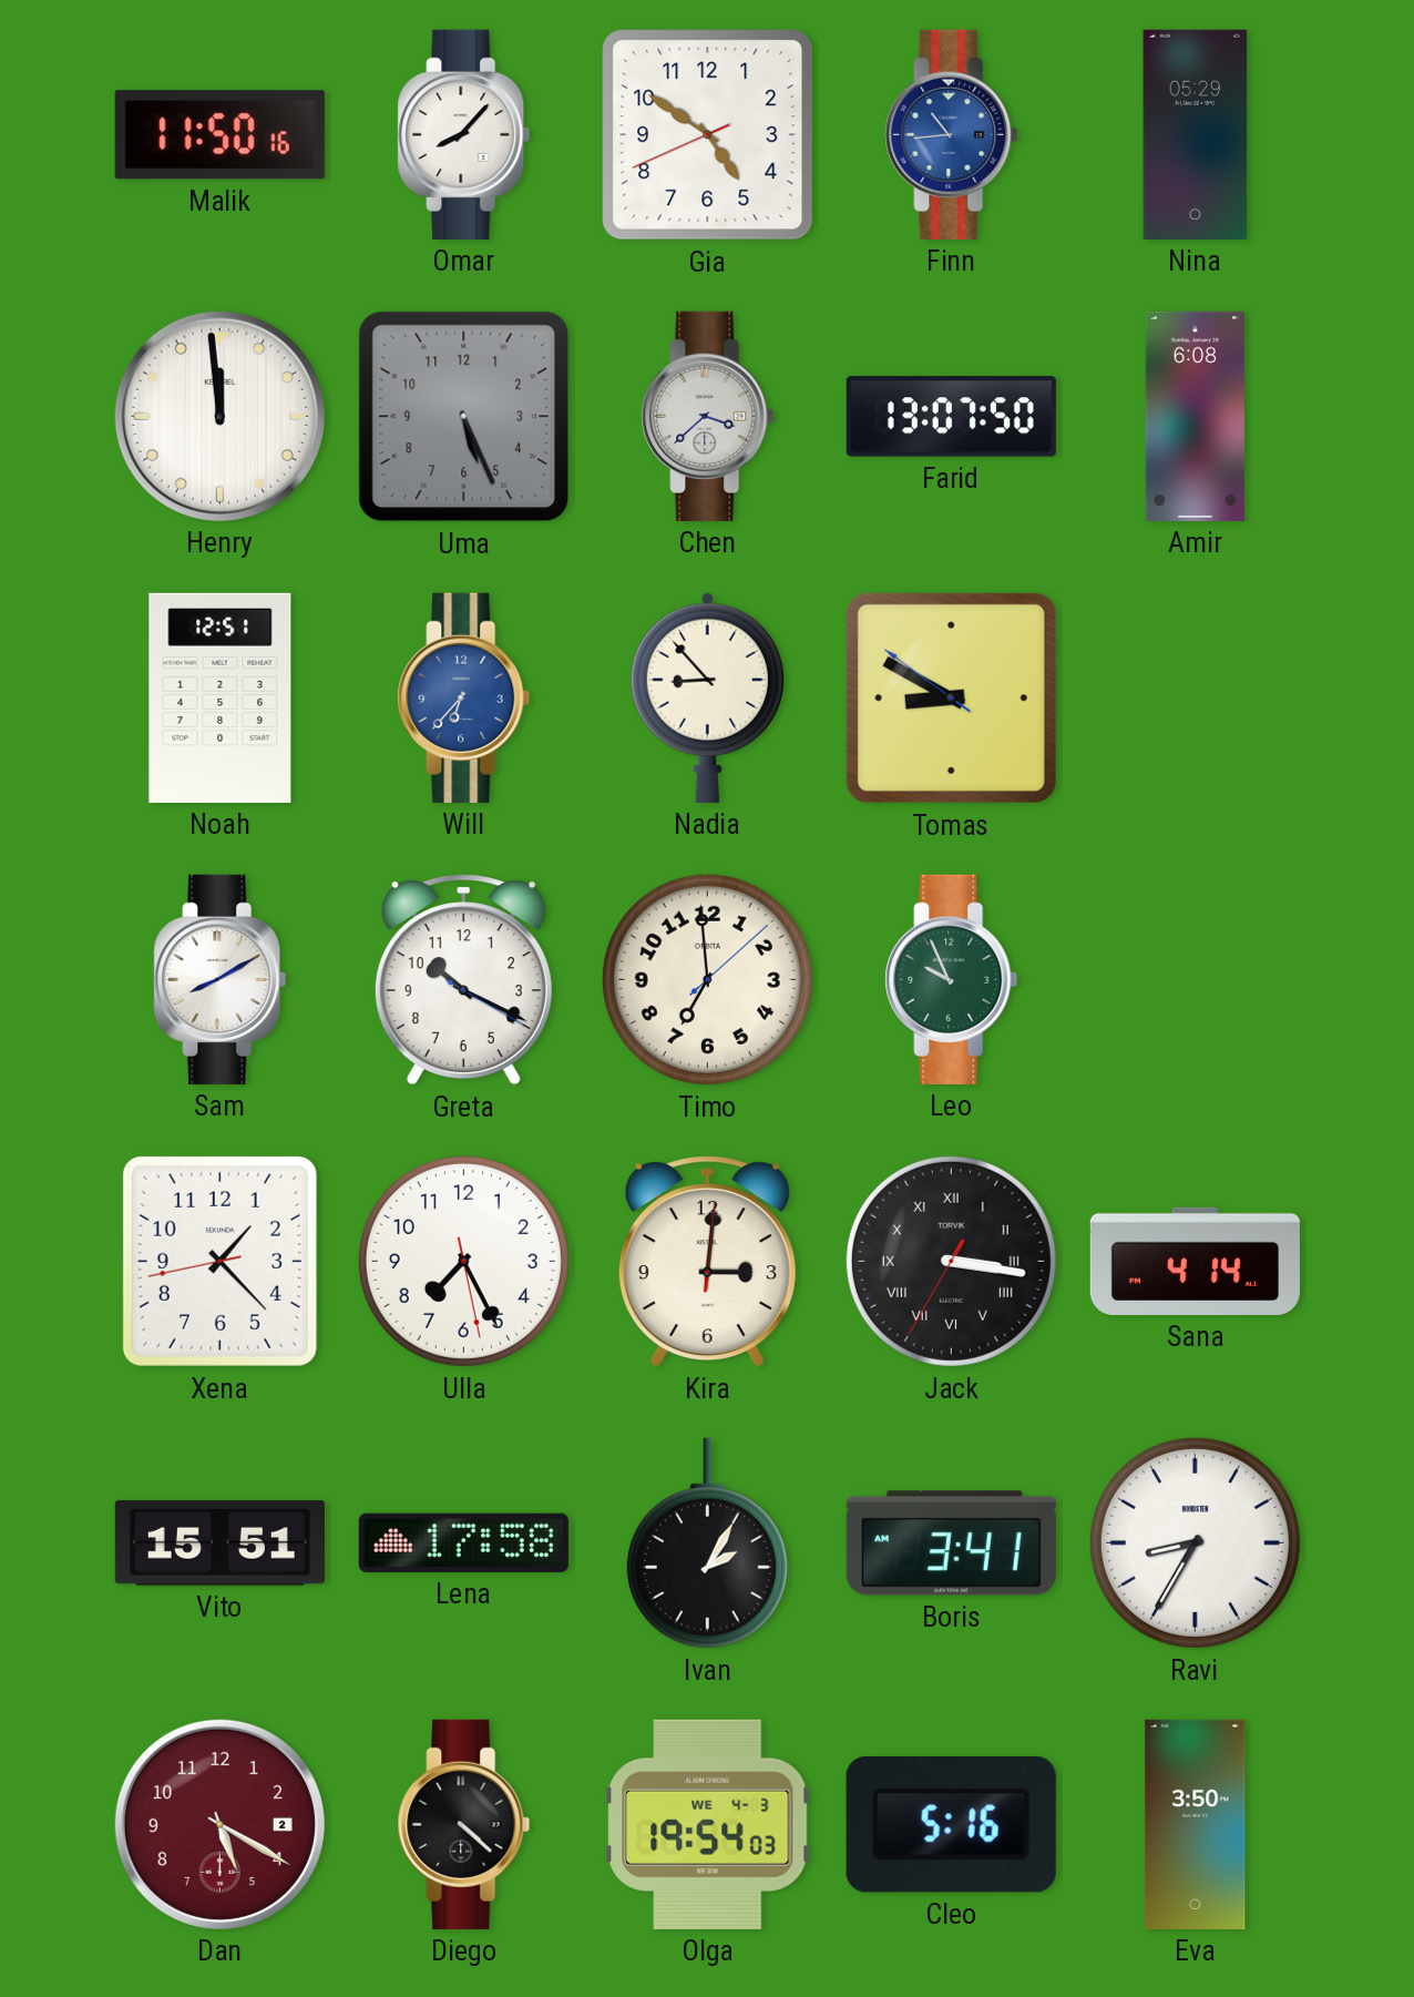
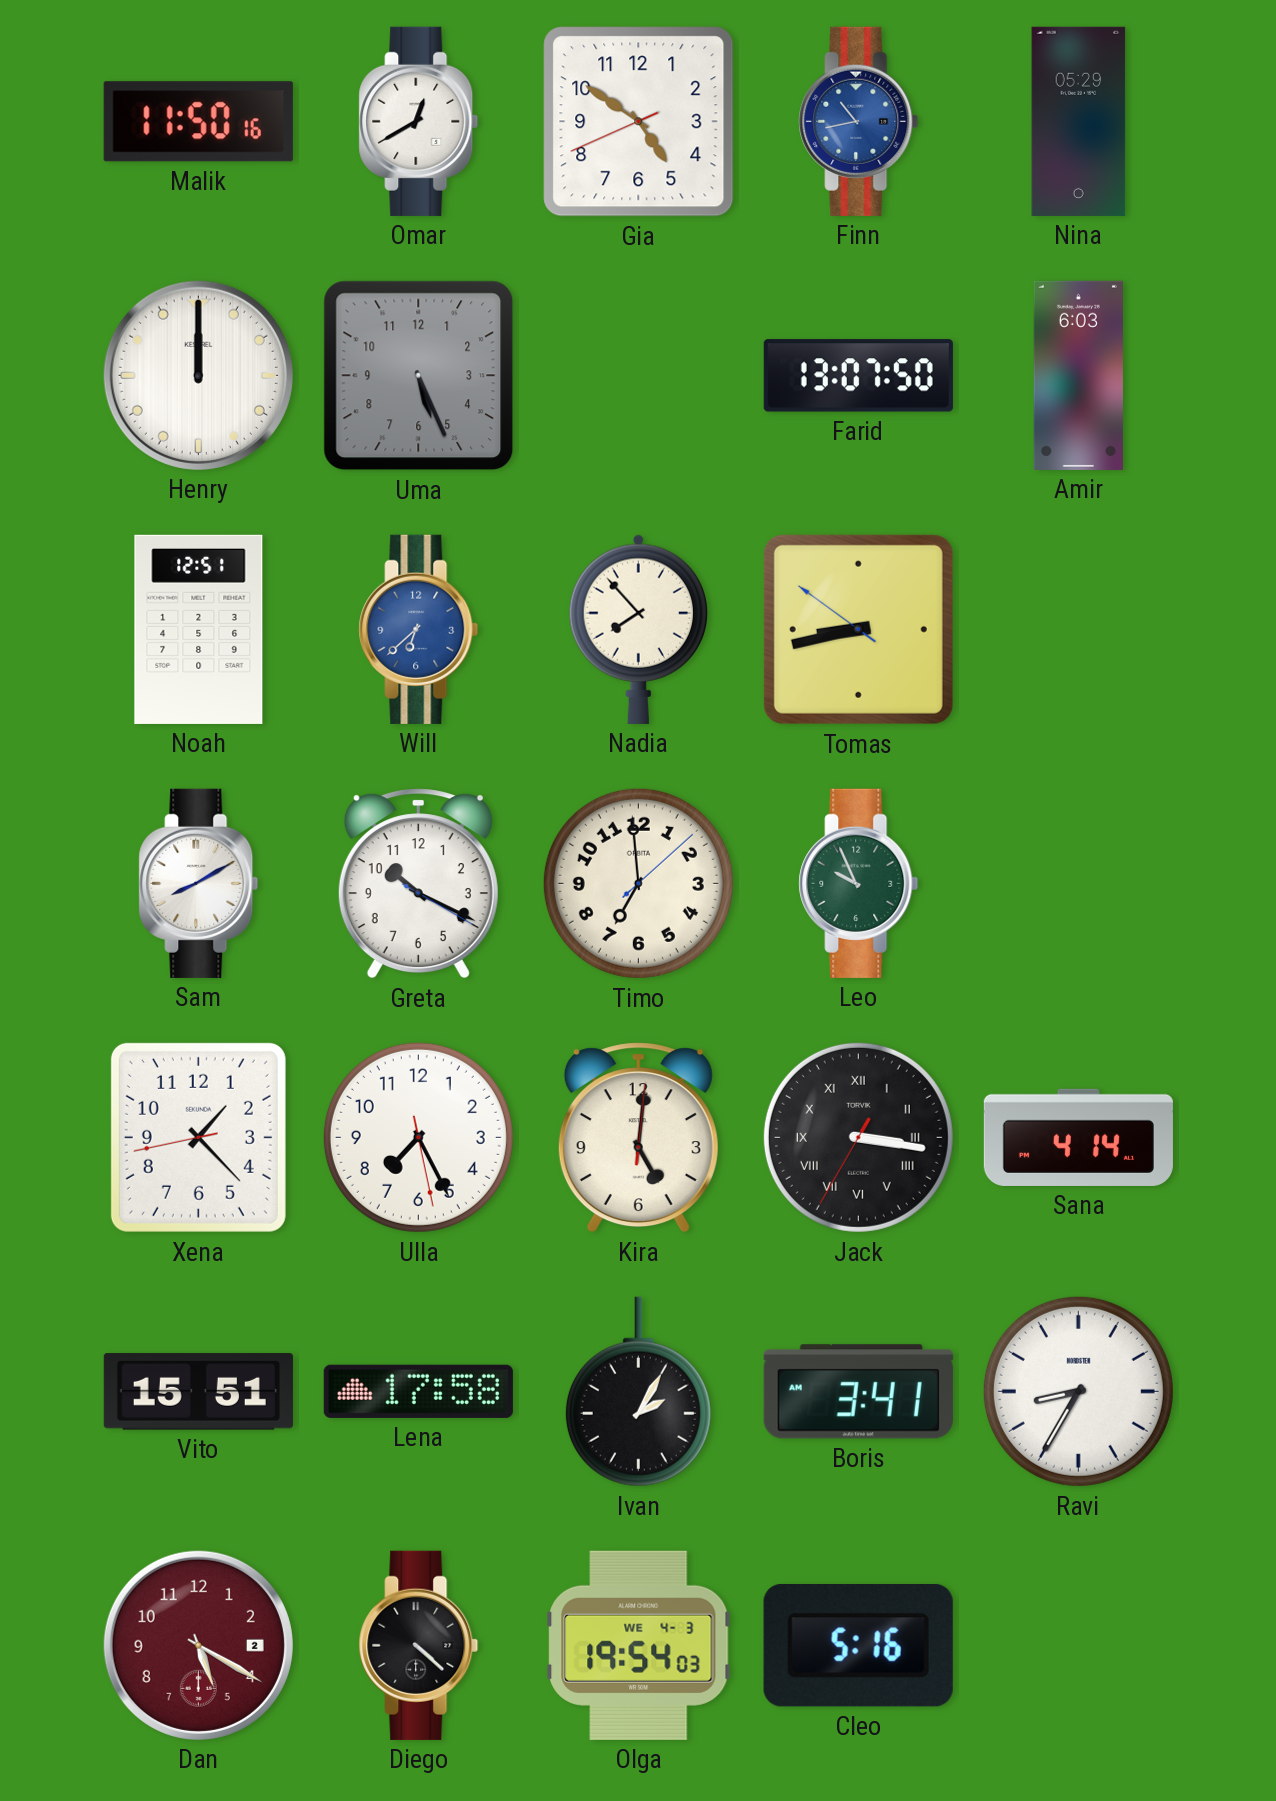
Omar: 8:07 -> 12:40
Finn: 10:44 -> 10:43
Henry: 11:59 -> 12:00
Chen: 3:38 -> none
Amir: 6:08 -> 6:03
Will: 6:37 -> 6:38
Nadia: 8:53 -> 7:53
Tomas: 8:49 -> 8:42
Kira: 3:01 -> 5:01
Eva: 3:50 -> none
